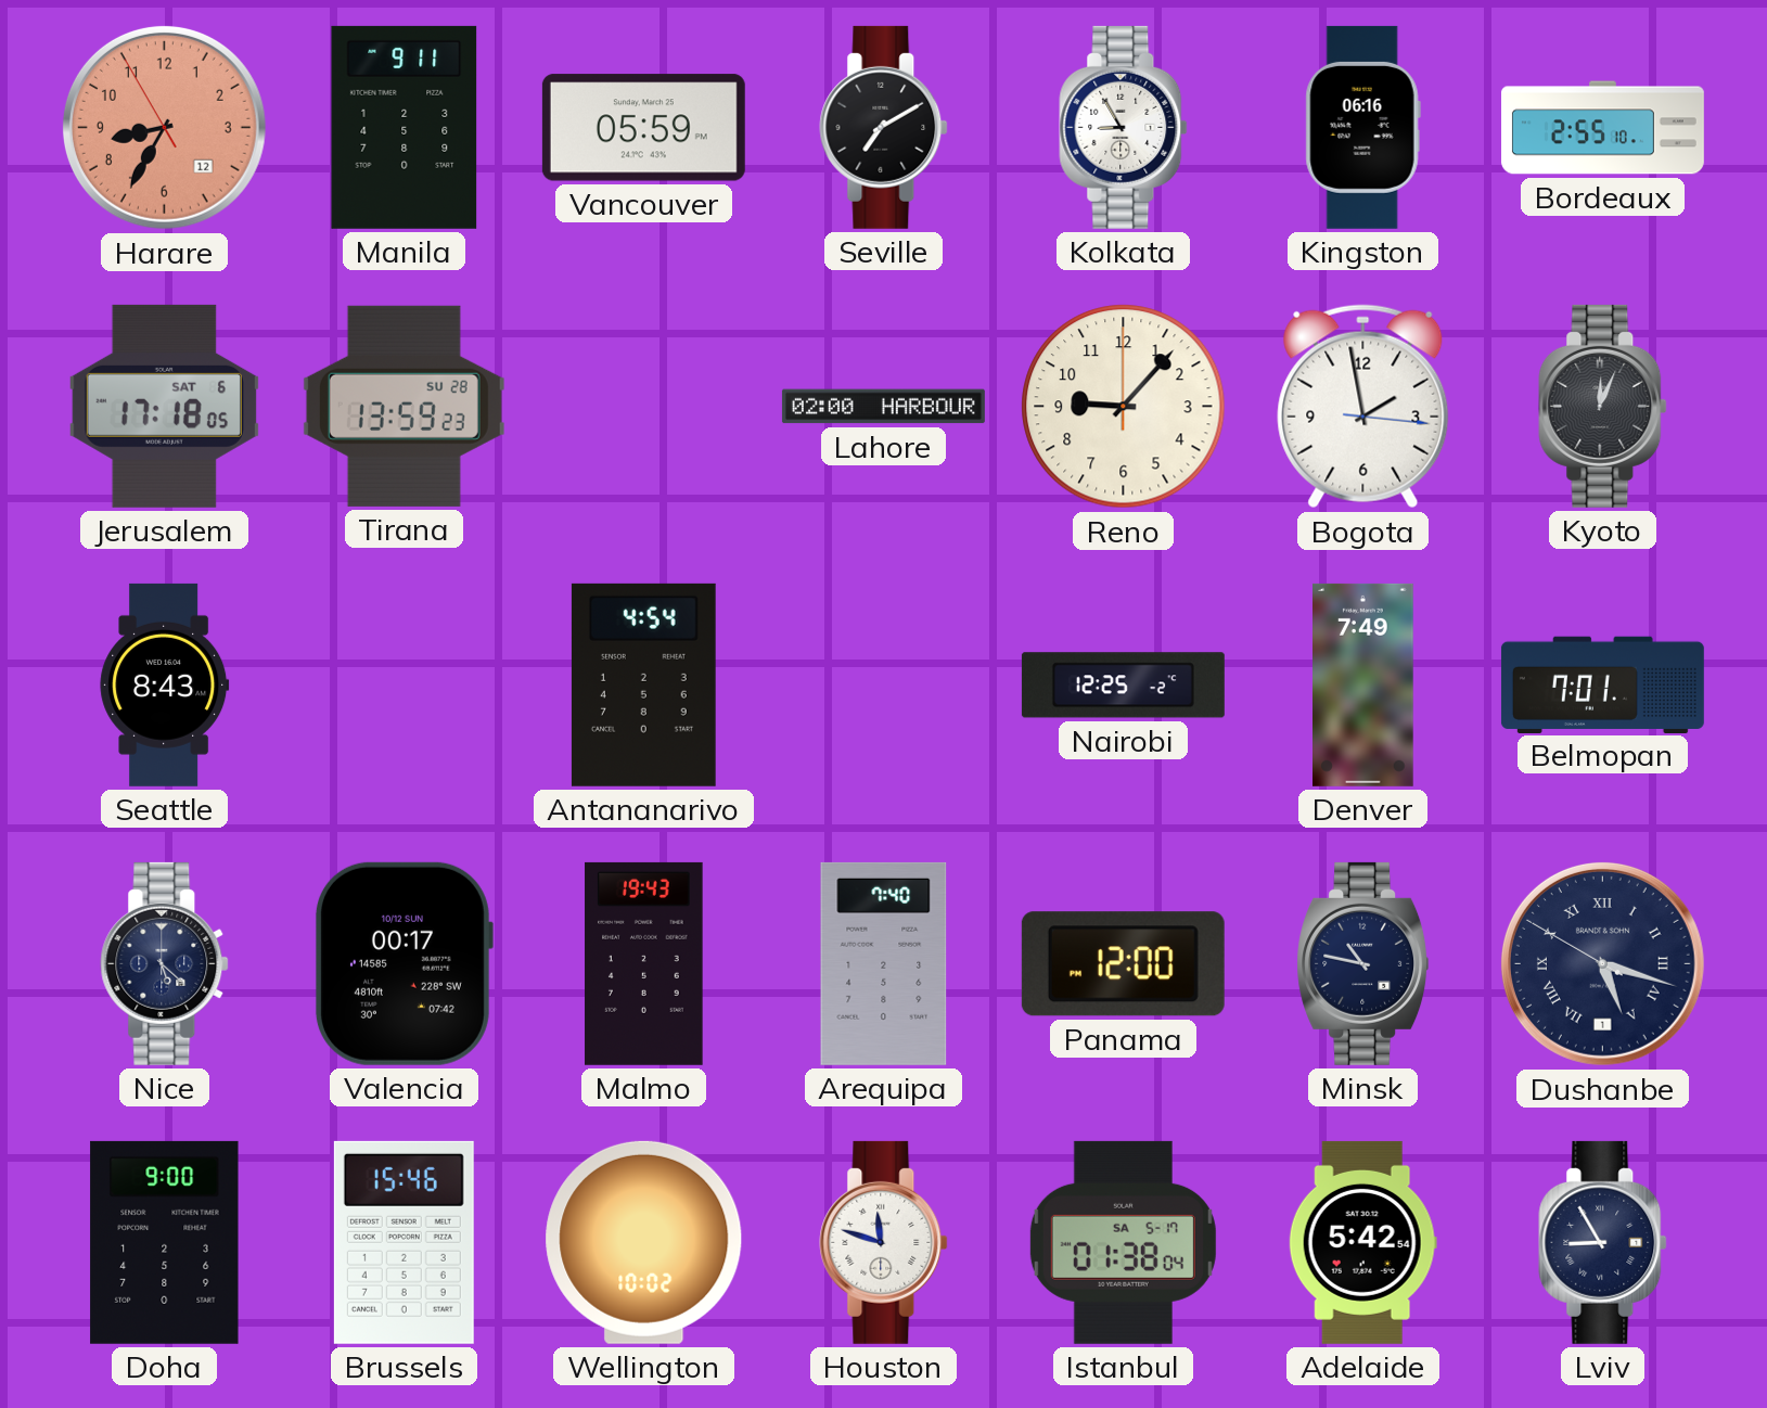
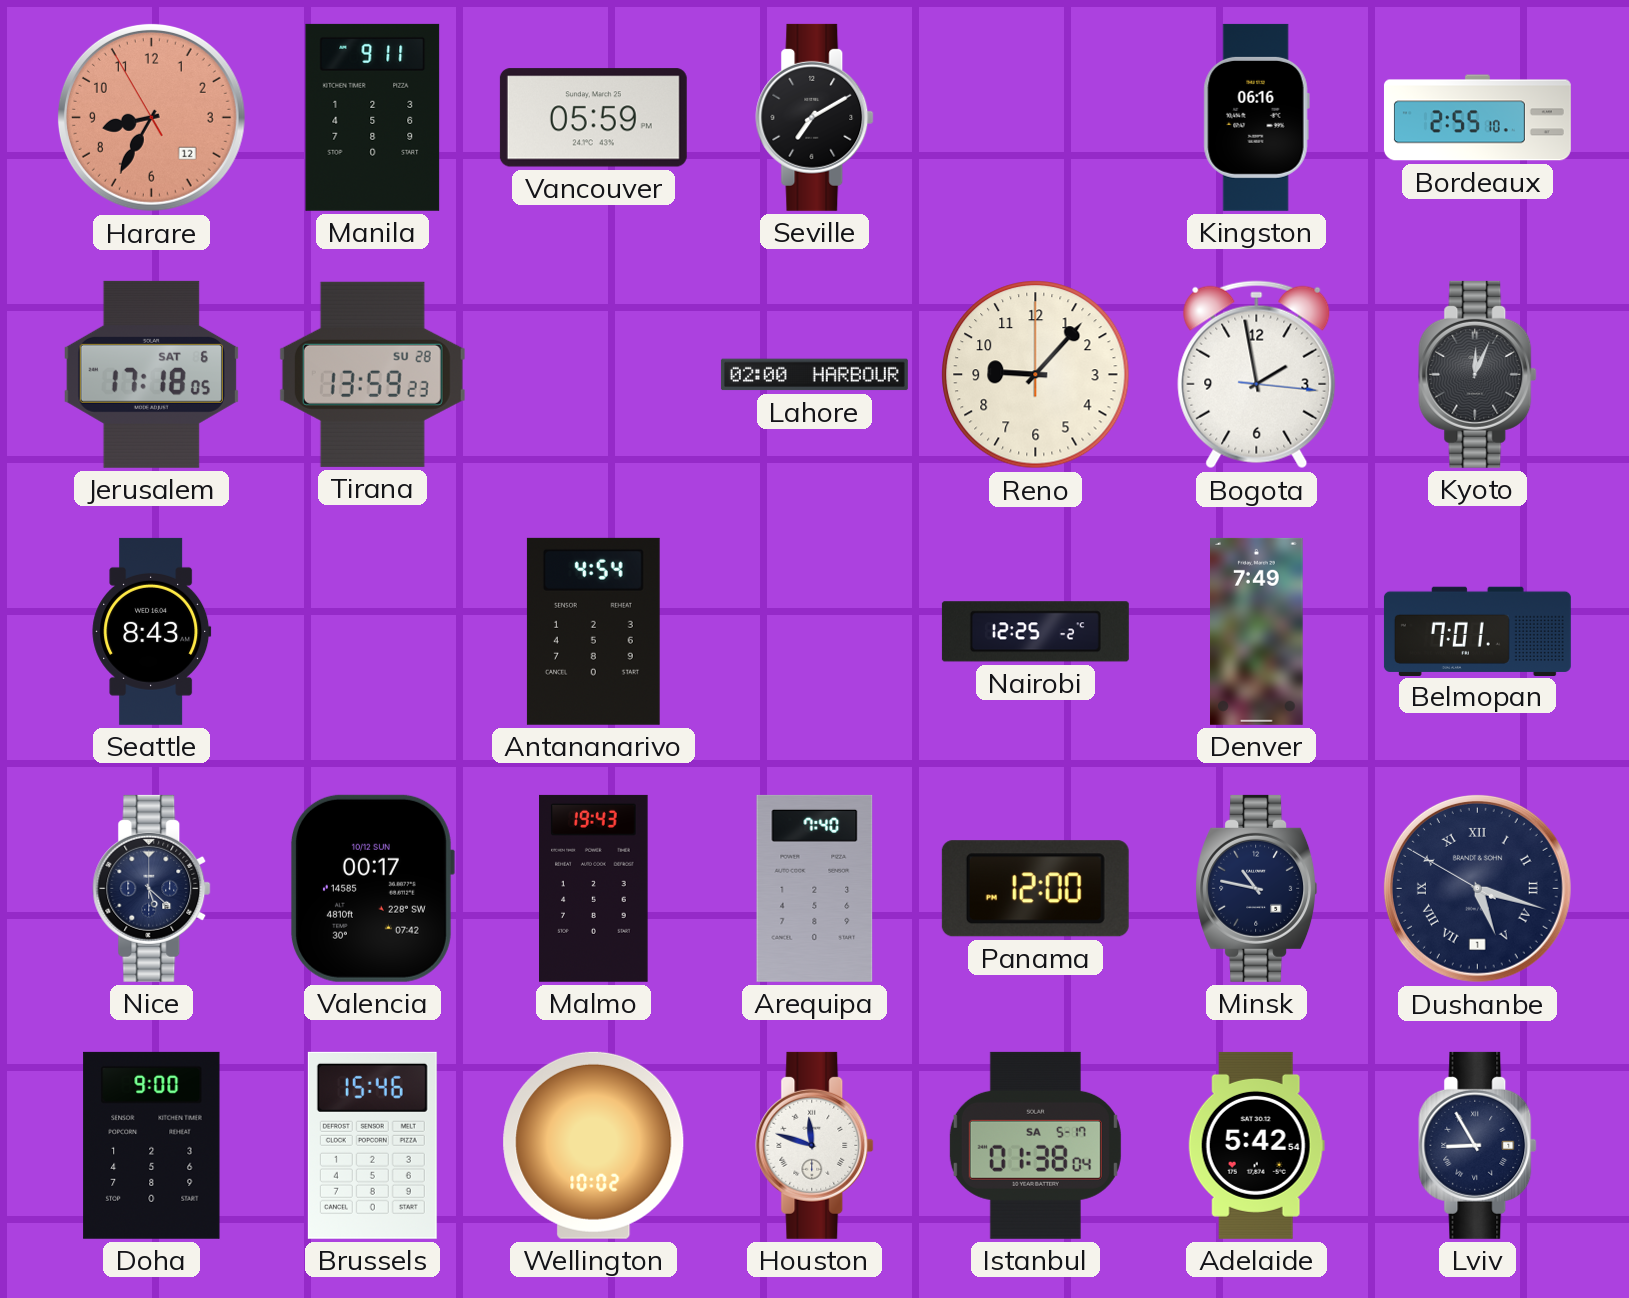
Kolkata: 8:55 -> none
